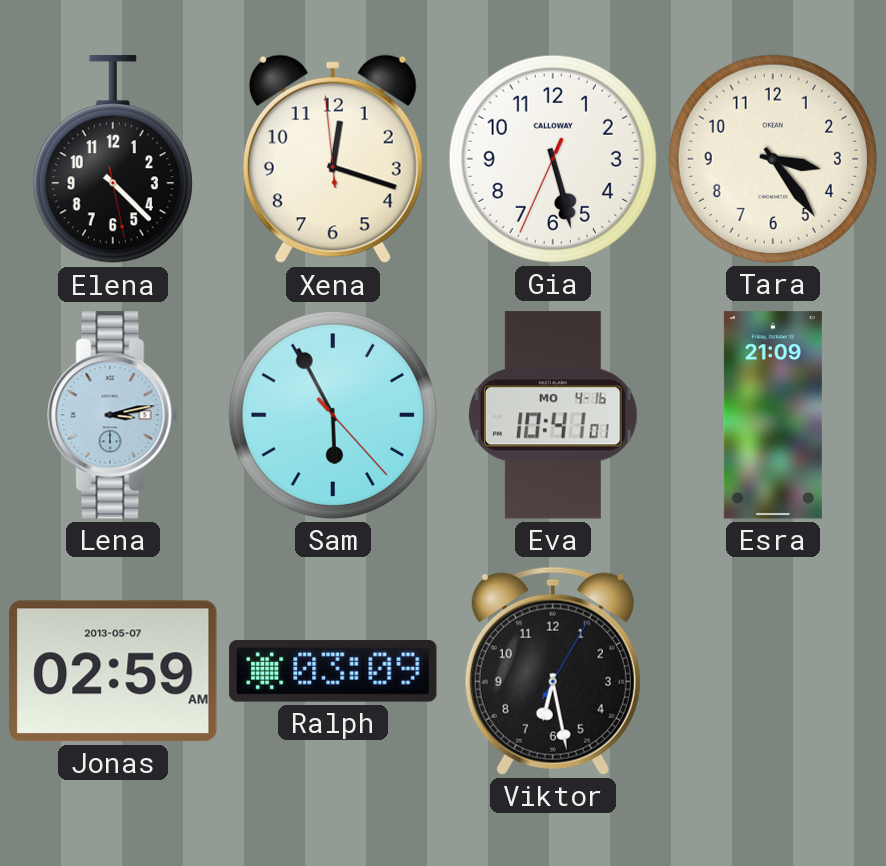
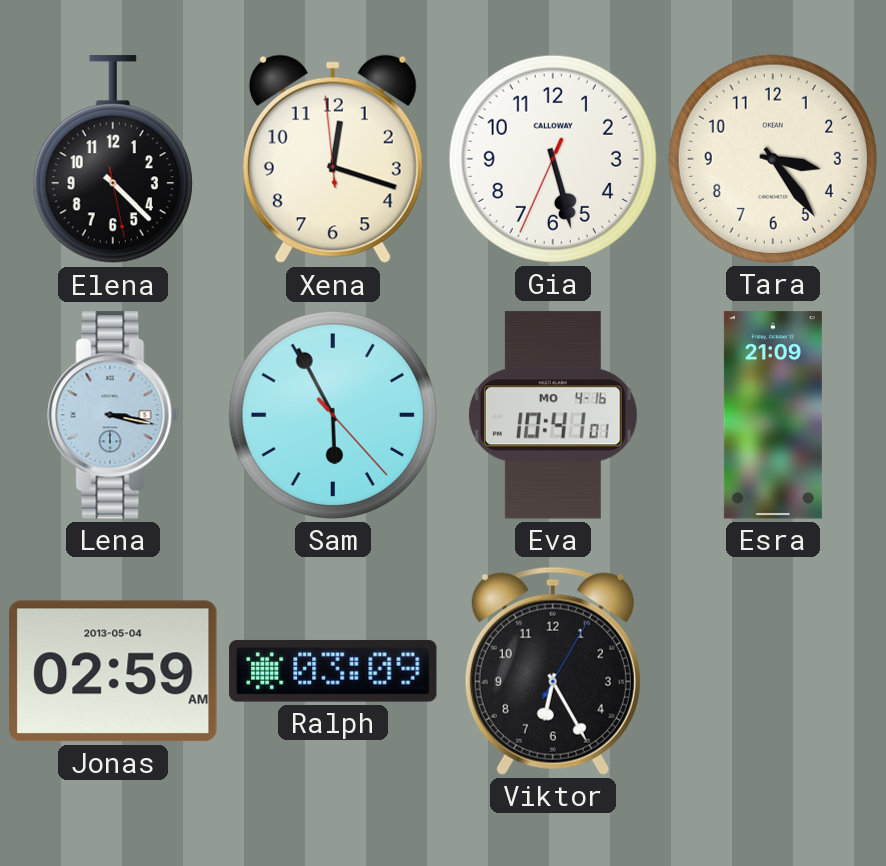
Lena: 3:13 -> 3:17
Jonas date: 2013-05-07 -> 2013-05-04
Viktor: 6:28 -> 6:25
